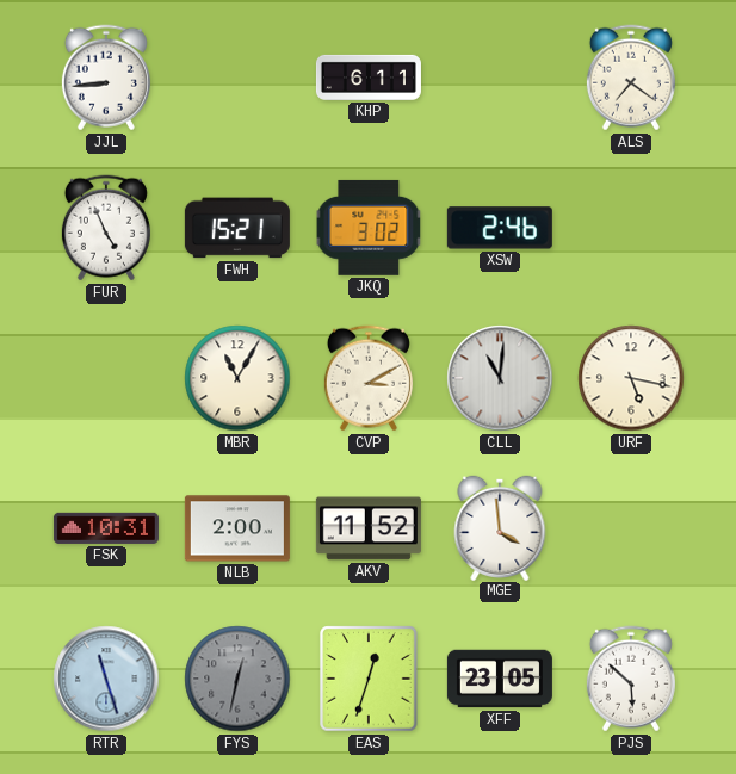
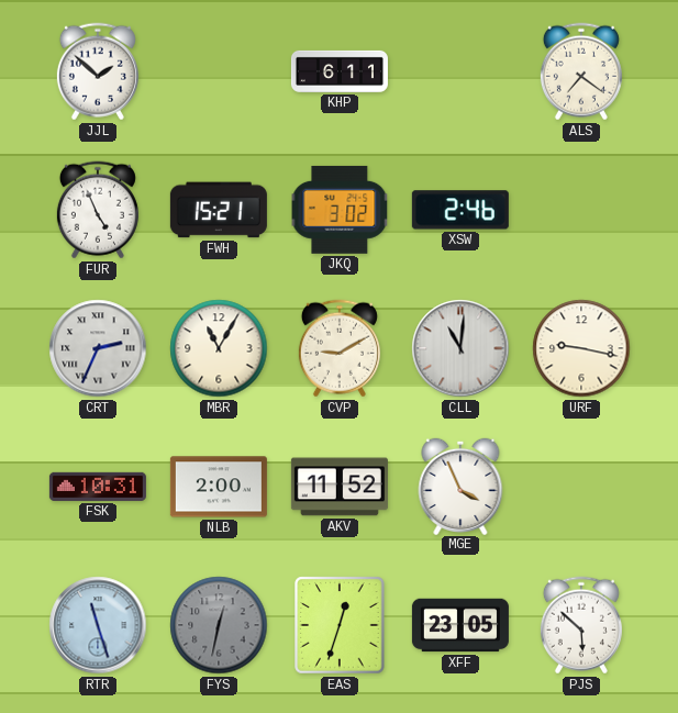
JJL: 8:44 -> 1:52
CRT: none -> 2:34
CVP: 3:10 -> 9:10
URF: 5:17 -> 9:17
MGE: 3:59 -> 3:56
